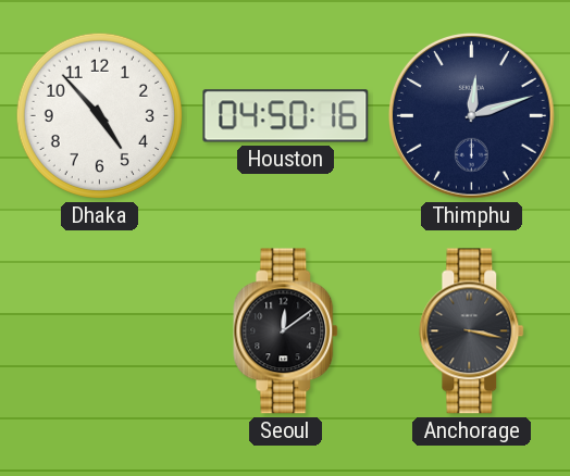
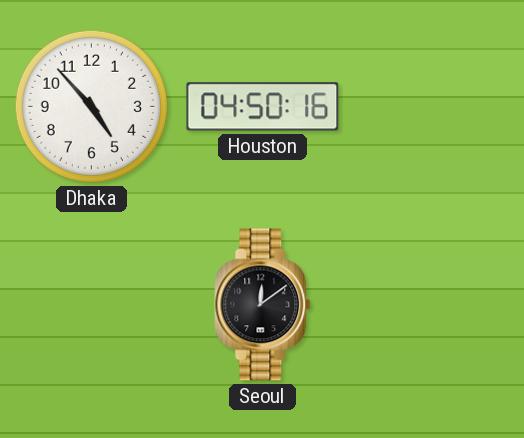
Thimphu: 12:12 -> none
Anchorage: 3:17 -> none
